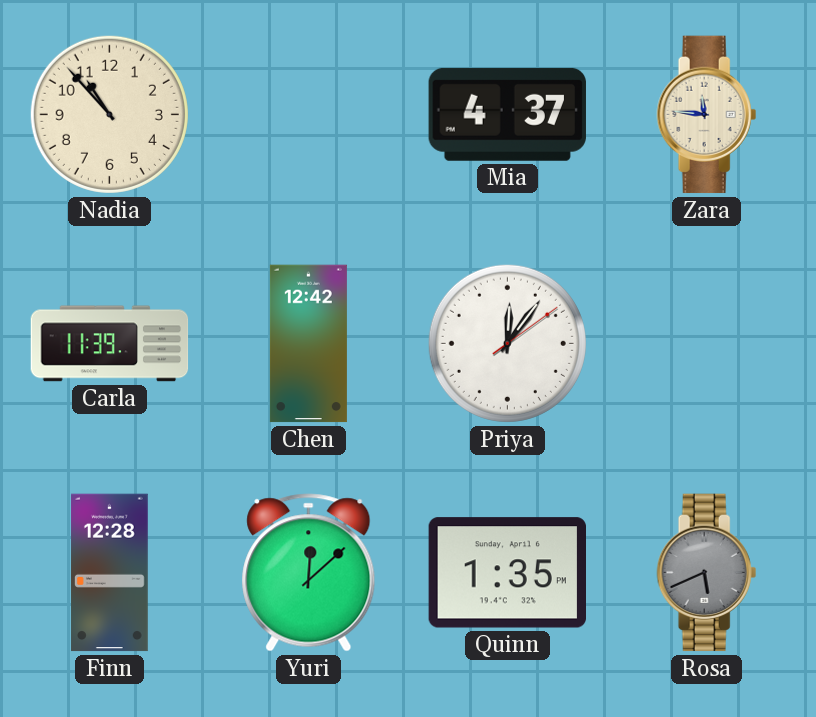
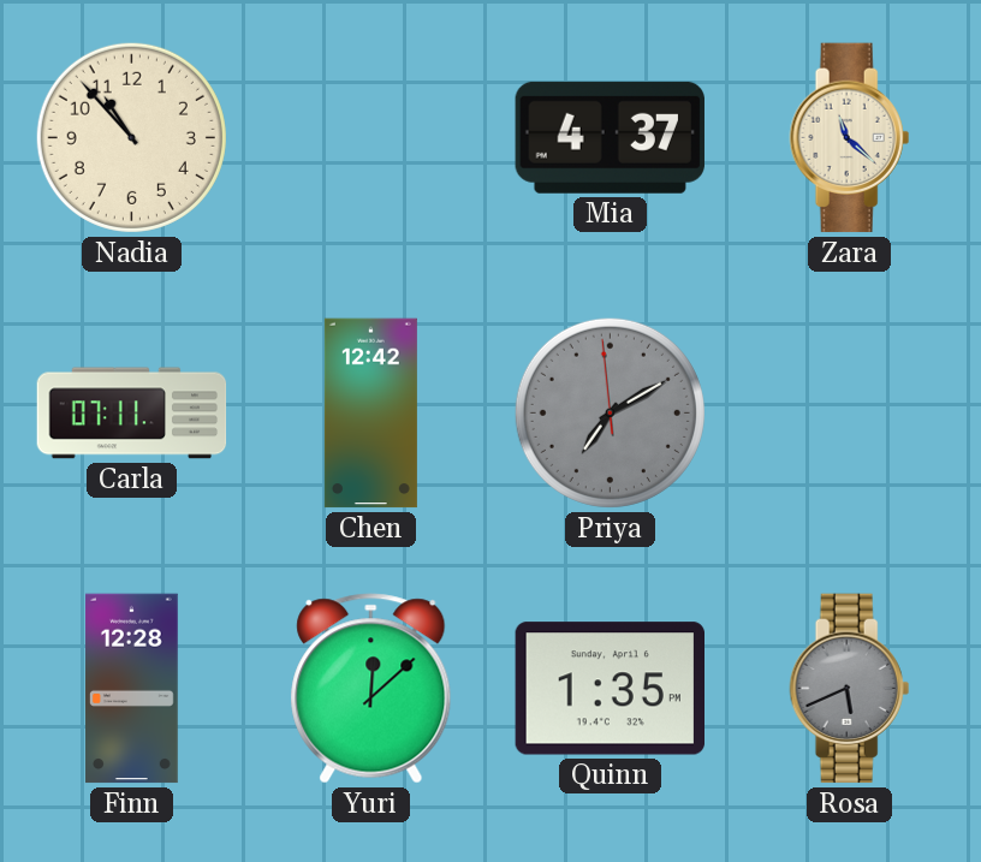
Zara: 11:46 -> 11:22
Carla: 11:39 -> 07:11
Priya: 12:06 -> 7:09
Priya dial: white -> grey
